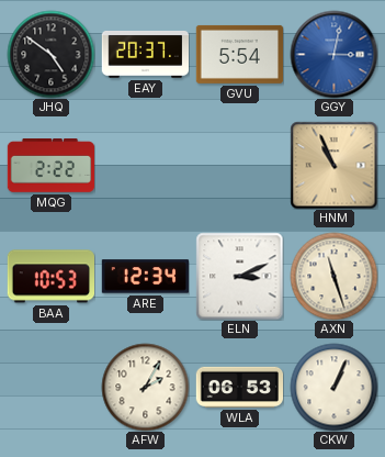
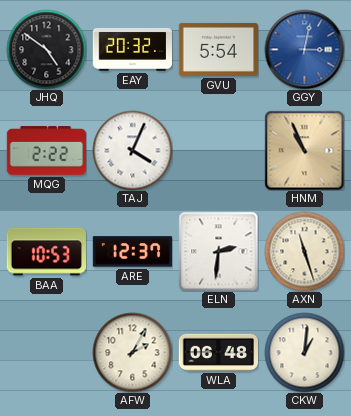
EAY: 20:37 -> 20:32
TAJ: none -> 4:04
ARE: 12:34 -> 12:37
ELN: 3:11 -> 2:31
WLA: 06:53 -> 06:48
CKW: 1:04 -> 1:01
